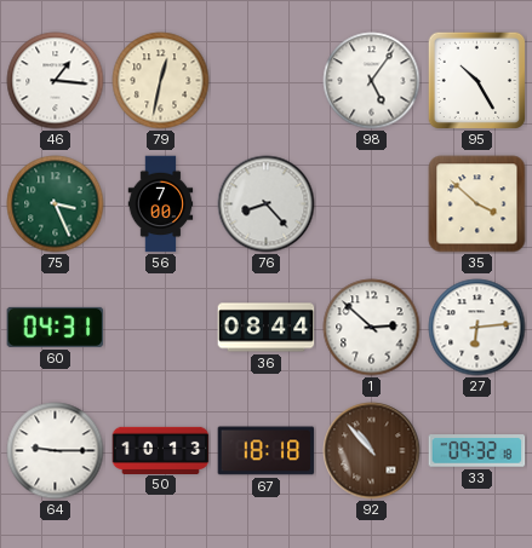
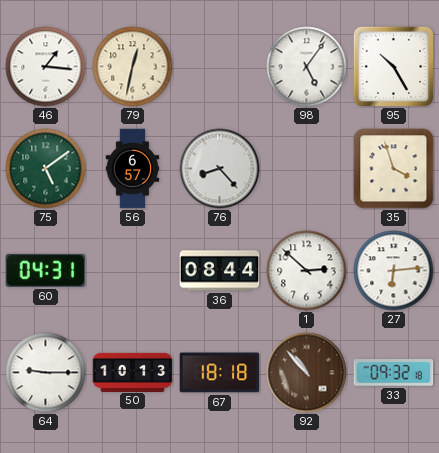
75: 3:26 -> 5:09
56: 7:00 -> 6:57
35: 3:52 -> 3:57
